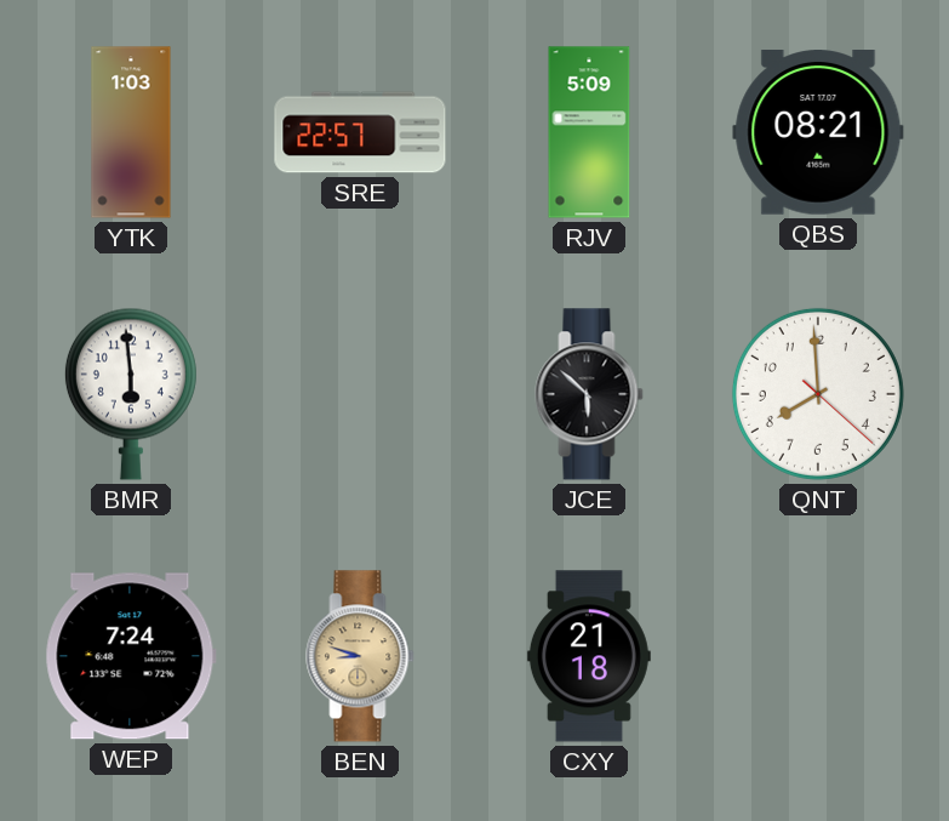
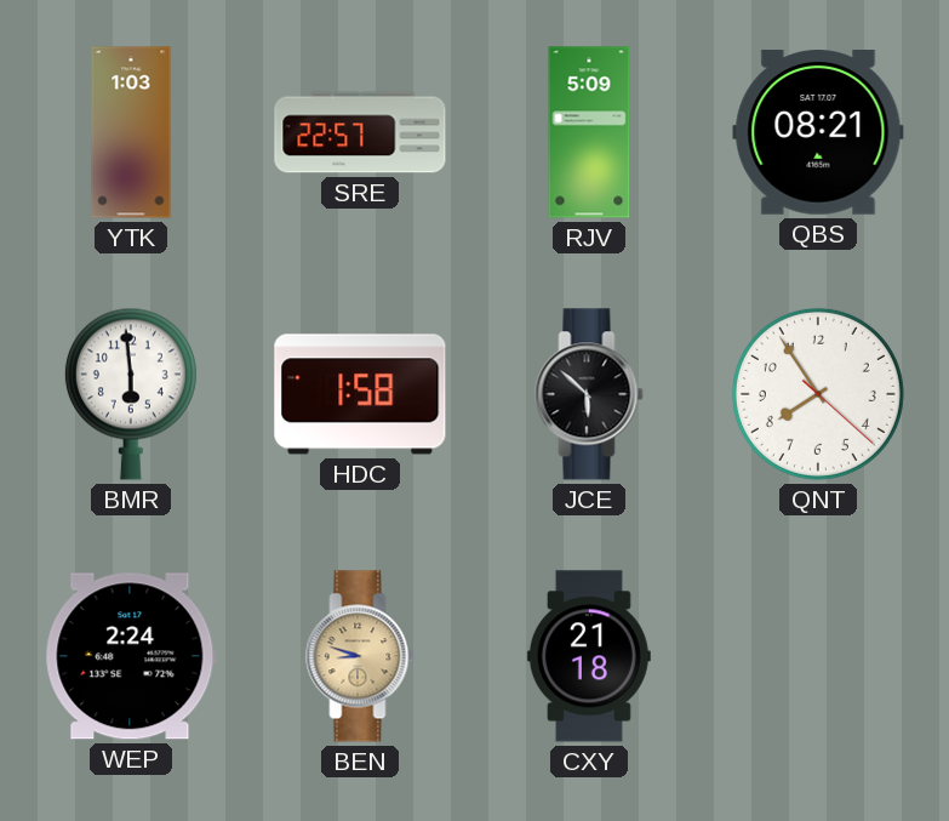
HDC: none -> 1:58
QNT: 7:59 -> 7:54
WEP: 7:24 -> 2:24
